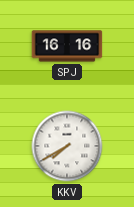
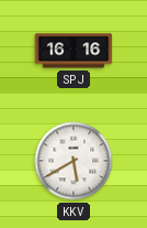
KKV: 7:40 -> 5:40
